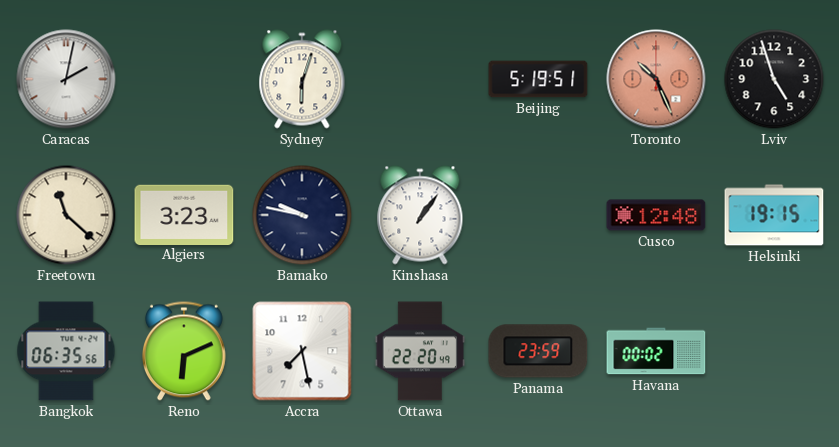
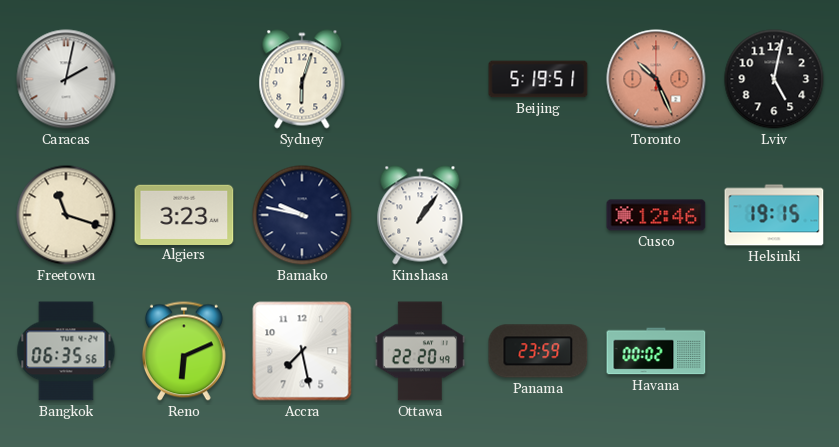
Lviv: 4:57 -> 5:02
Freetown: 11:22 -> 11:18
Cusco: 12:48 -> 12:46
